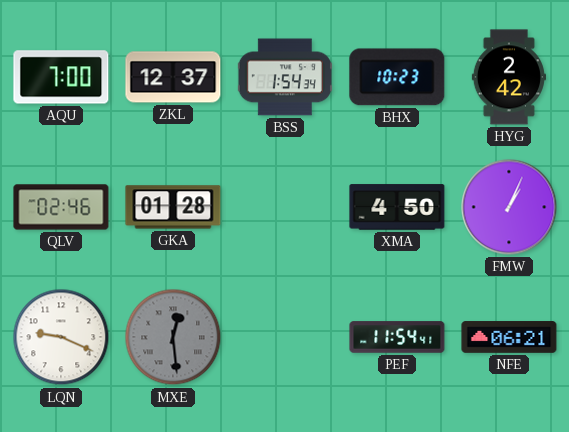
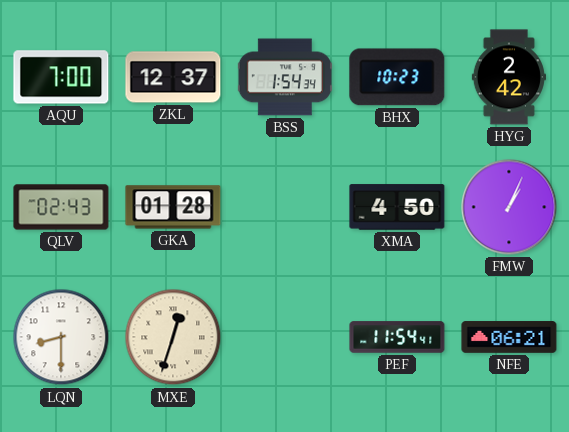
QLV: 02:46 -> 02:43
LQN: 9:19 -> 8:30
MXE: 12:29 -> 12:33
MXE dial: grey -> cream
